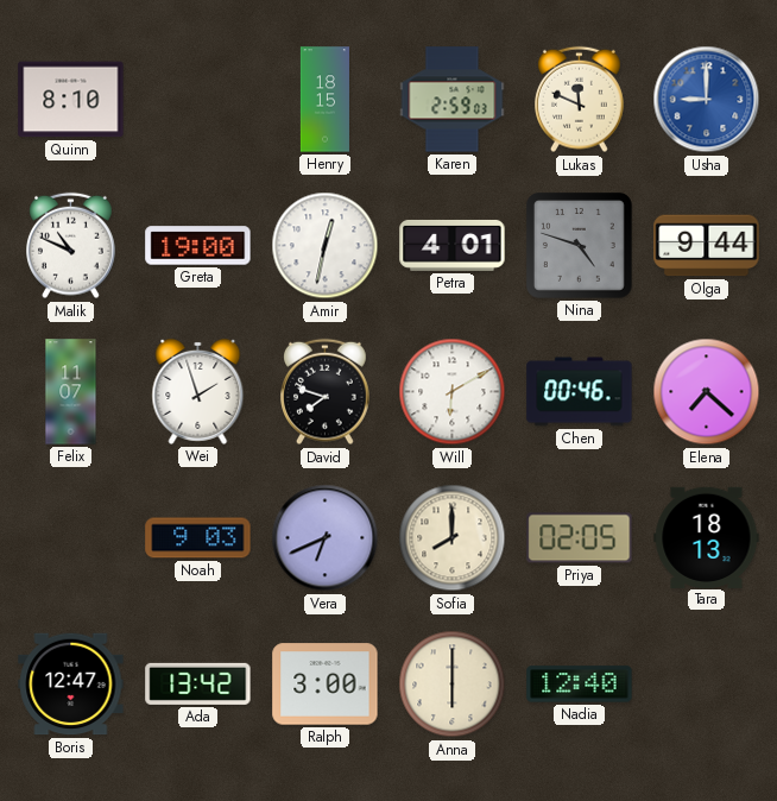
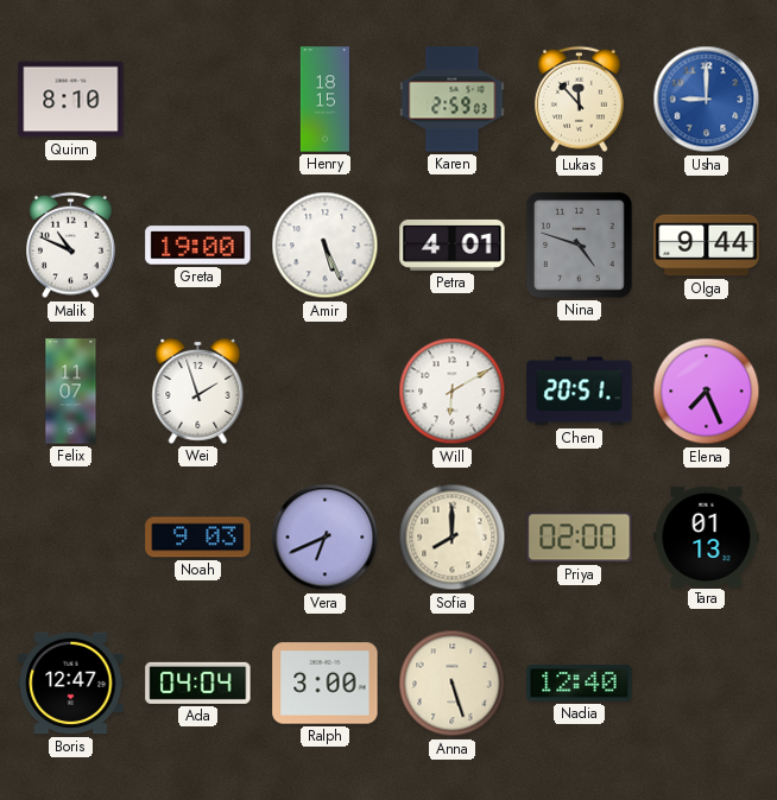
Lukas: 11:49 -> 11:53
Amir: 12:32 -> 5:26
David: 7:48 -> none
Chen: 00:46 -> 20:51
Elena: 7:22 -> 7:26
Priya: 02:05 -> 02:00
Tara: 18:13 -> 01:13
Ada: 13:42 -> 04:04
Anna: 6:00 -> 5:27
